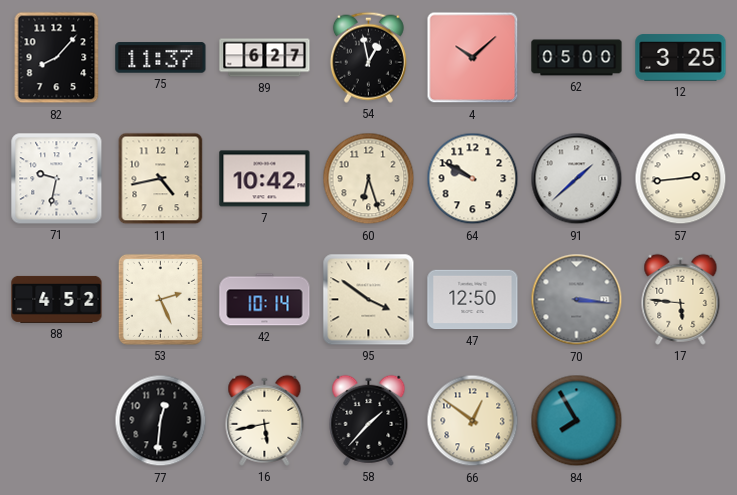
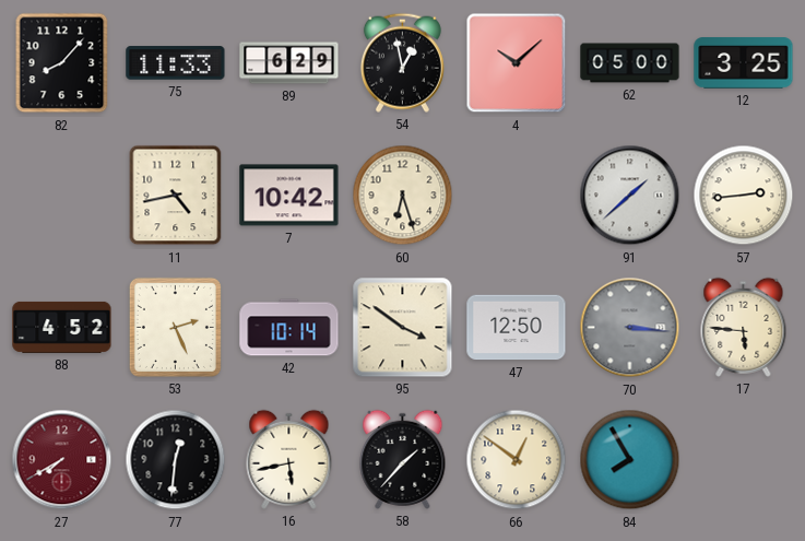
75: 11:37 -> 11:33
89: 6:27 -> 6:29
71: 9:32 -> none
64: 9:50 -> none
27: none -> 7:40
